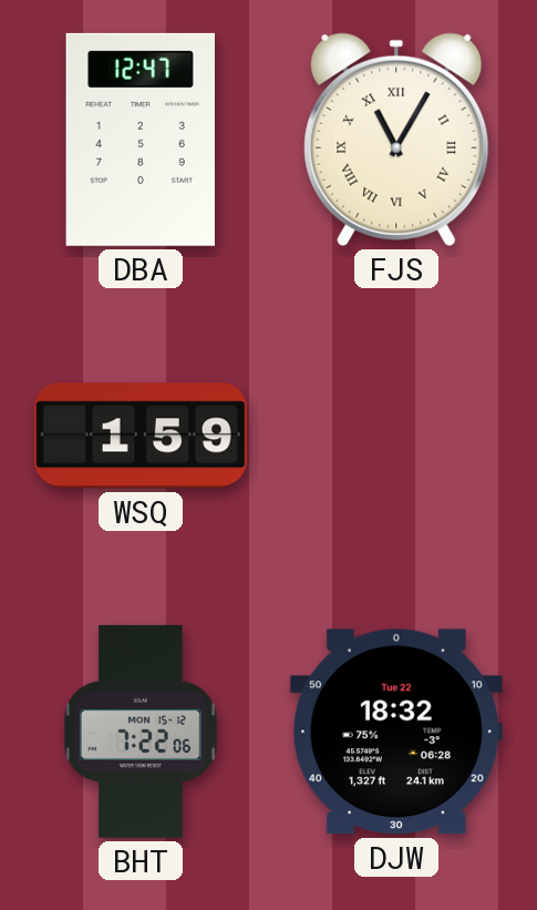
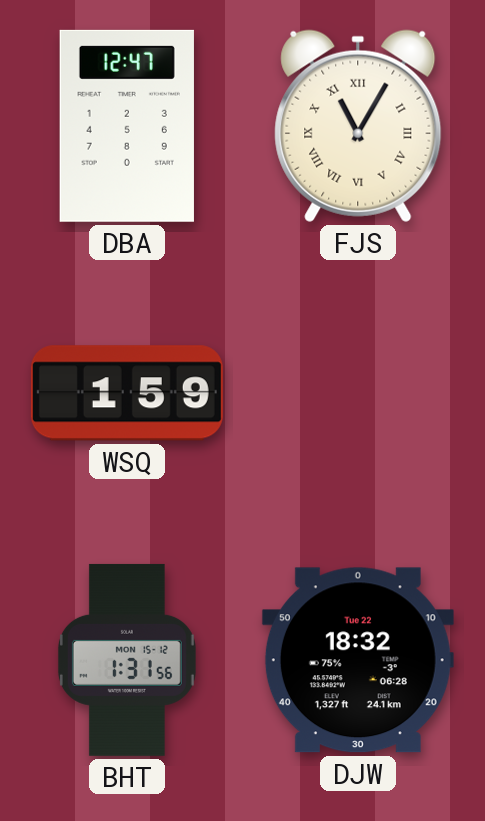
BHT: 7:22 -> 1:31
